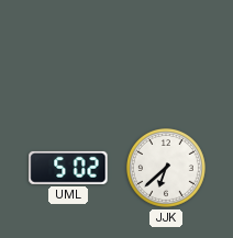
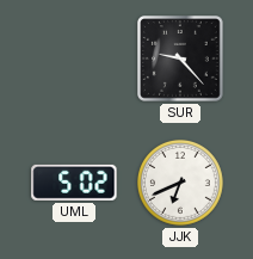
SUR: none -> 9:23
JJK: 6:38 -> 6:41
